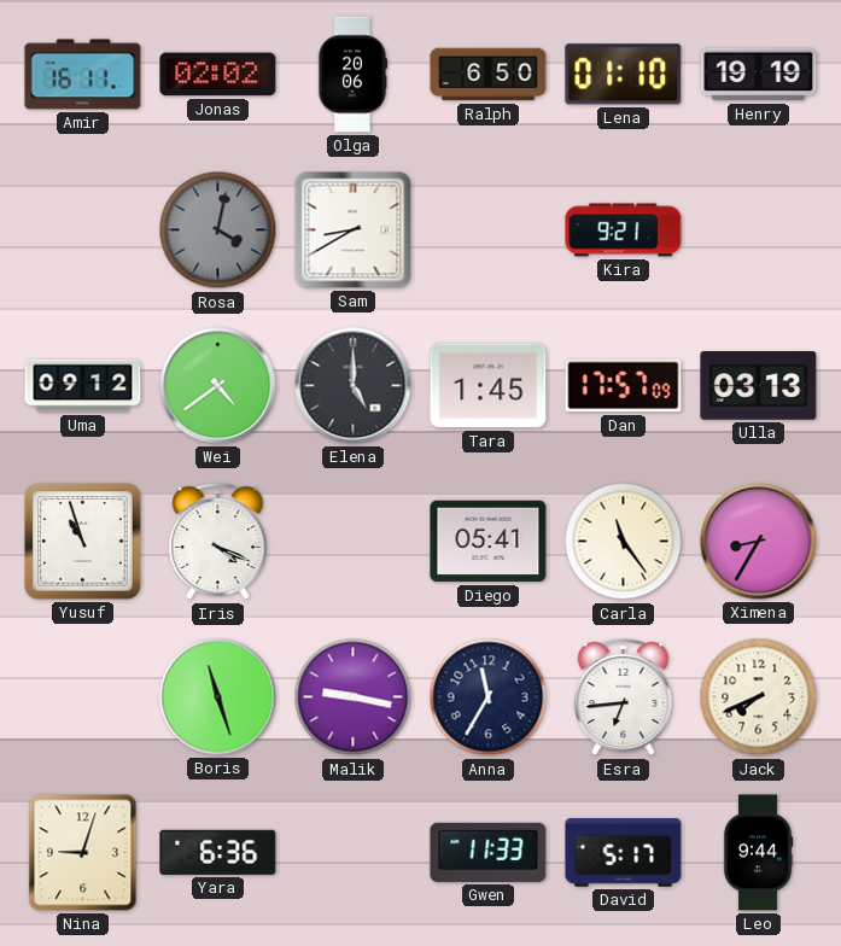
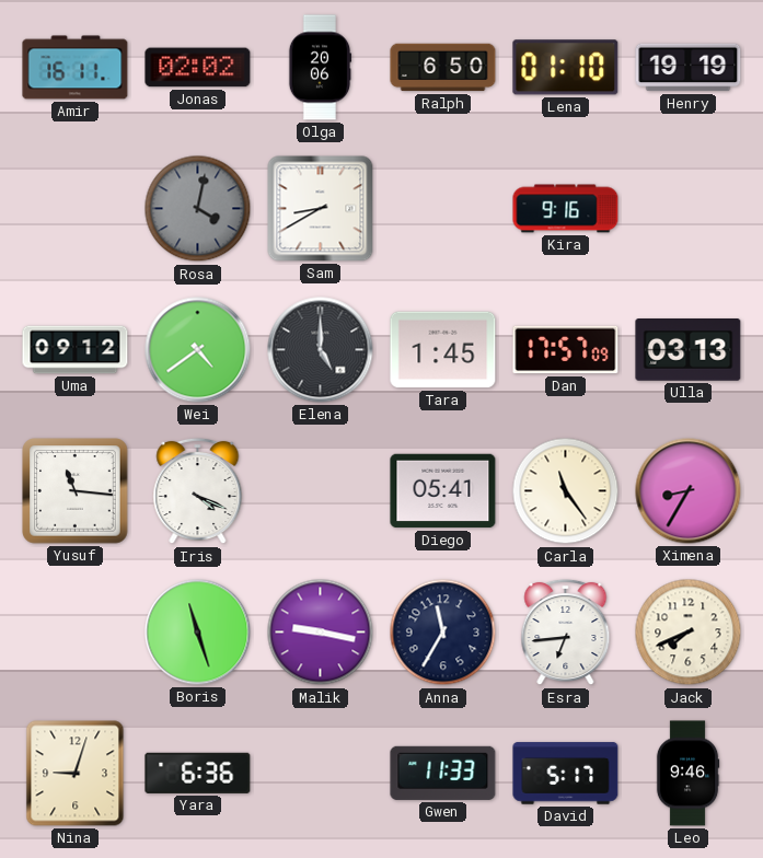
Kira: 9:21 -> 9:16
Yusuf: 10:57 -> 11:16
Leo: 9:44 -> 9:46
